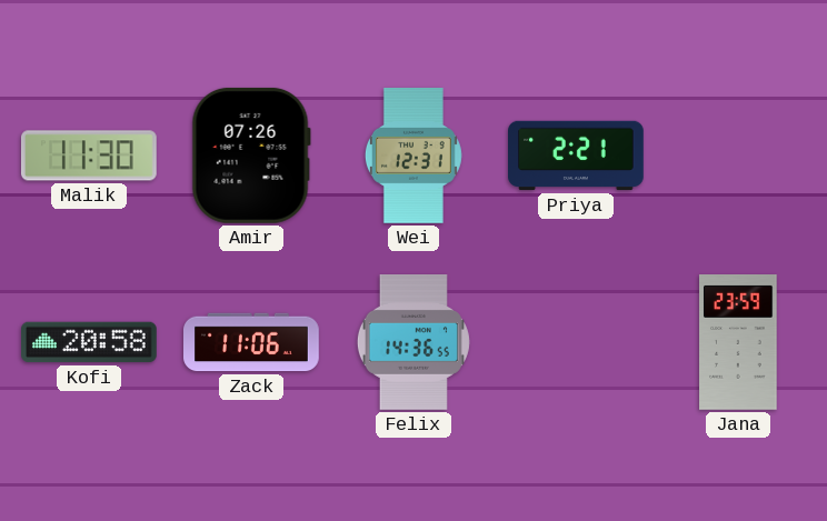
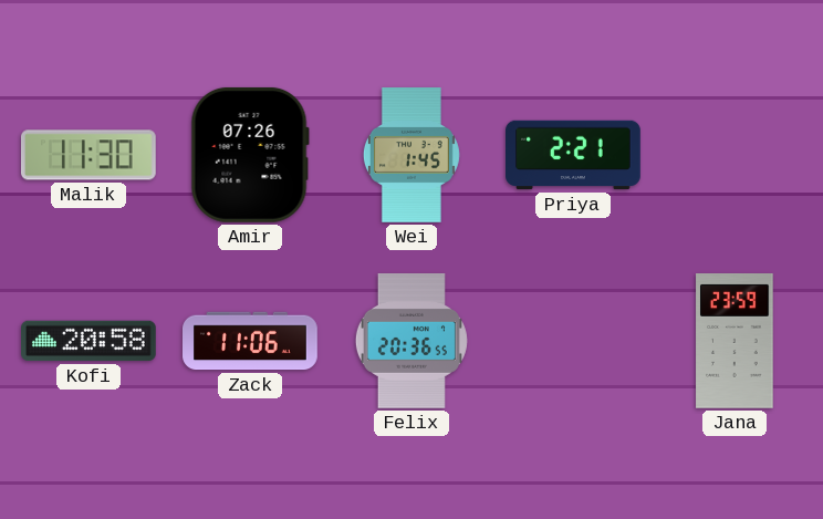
Wei: 12:31 -> 1:45
Felix: 14:36 -> 20:36
